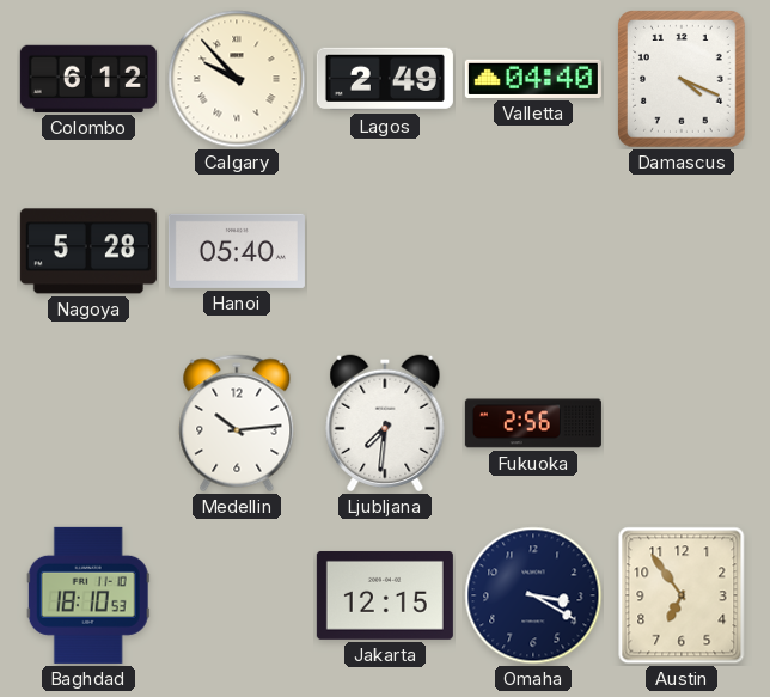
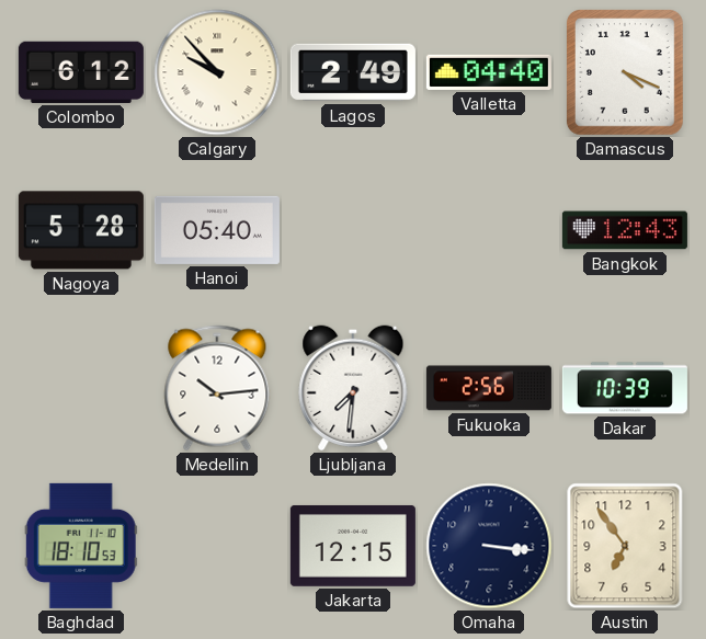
Bangkok: none -> 12:43
Dakar: none -> 10:39
Omaha: 3:20 -> 3:16
